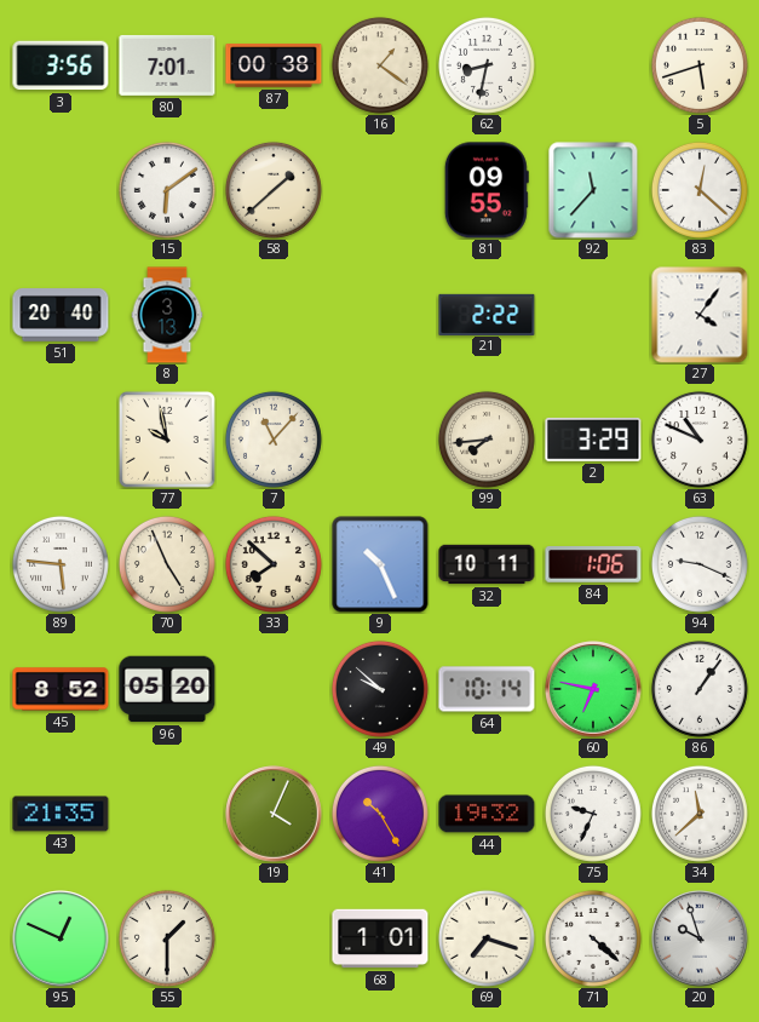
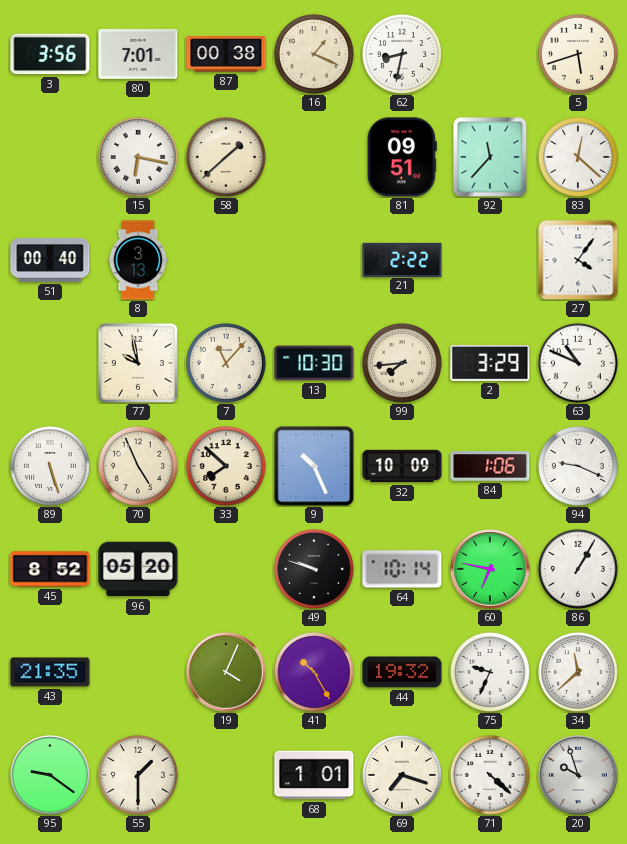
16: 1:21 -> 1:19
15: 6:09 -> 6:17
81: 09:55 -> 09:51
51: 20:40 -> 00:40
13: none -> 10:30
89: 5:46 -> 5:27
32: 10:11 -> 10:09
49: 9:52 -> 9:48
86: 1:06 -> 1:05
95: 12:49 -> 9:21
